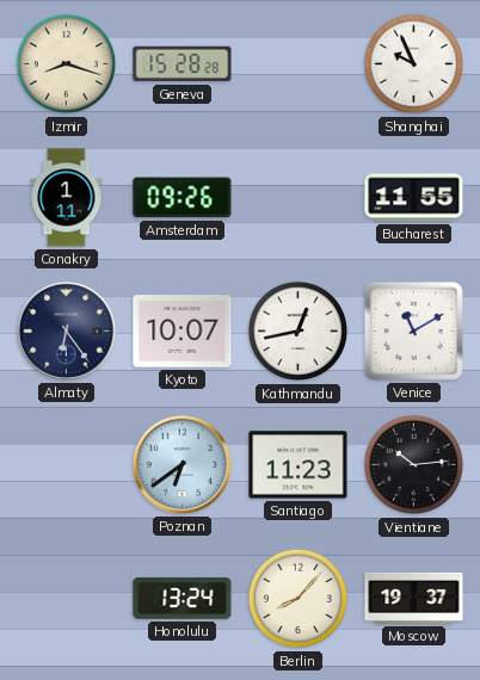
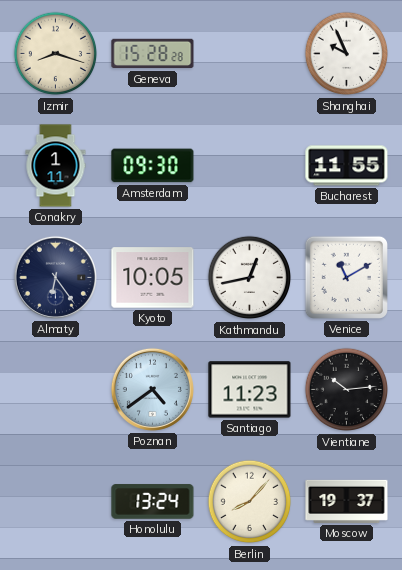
Amsterdam: 09:26 -> 09:30
Kyoto: 10:07 -> 10:05
Poznan: 6:39 -> 4:39
